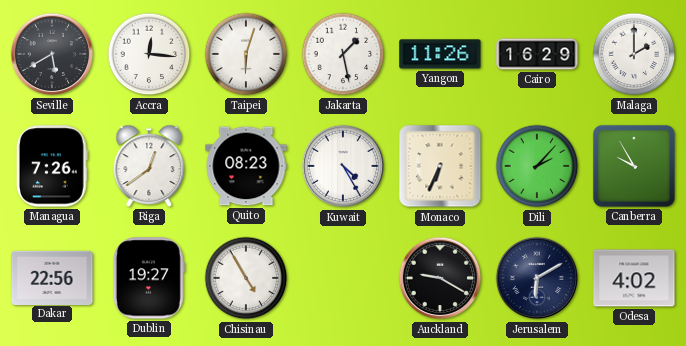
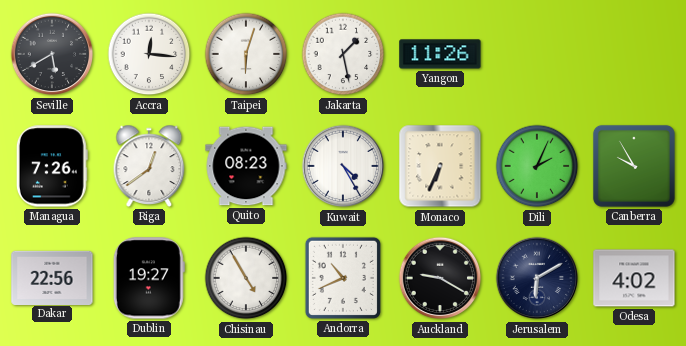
Cairo: 16:29 -> none
Malaga: 2:00 -> none
Dili: 2:07 -> 2:04
Andorra: none -> 10:41
